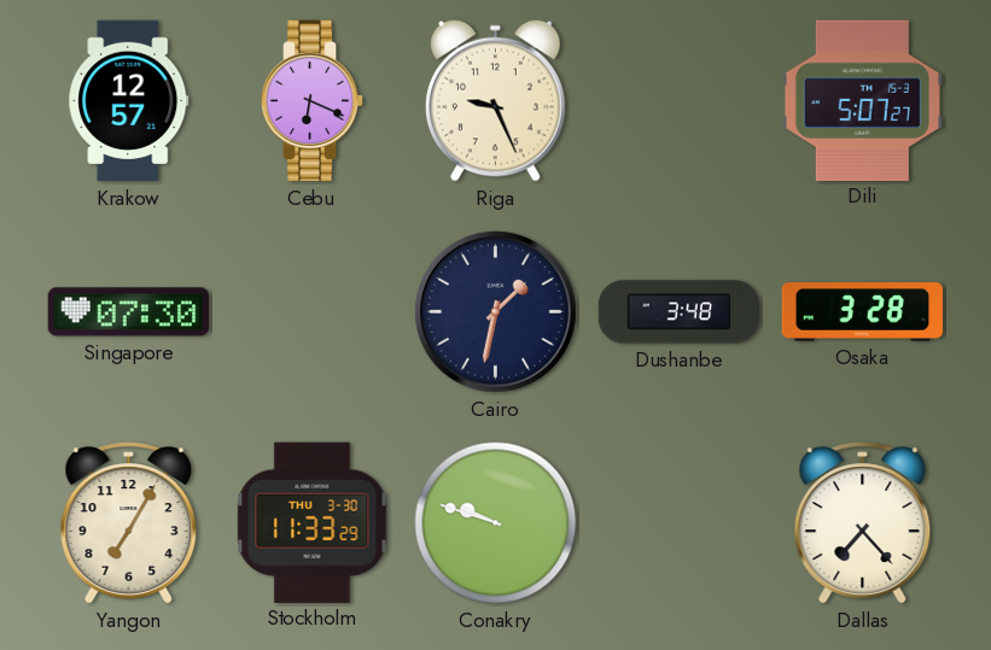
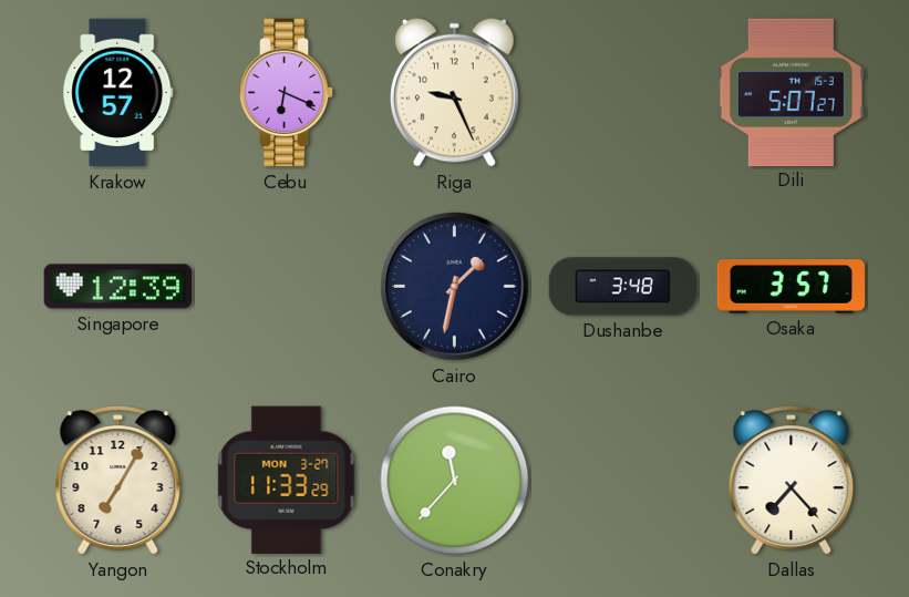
Singapore: 07:30 -> 12:39
Osaka: 3:28 -> 3:57
Stockholm date: THU 3-30 -> MON 3-27
Conakry: 9:48 -> 11:37
